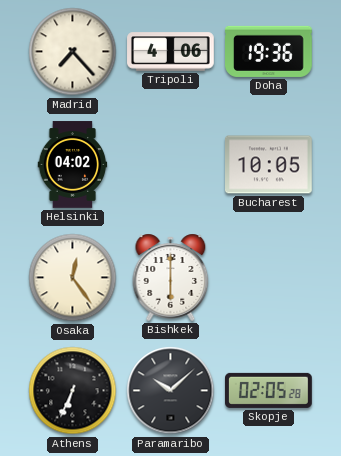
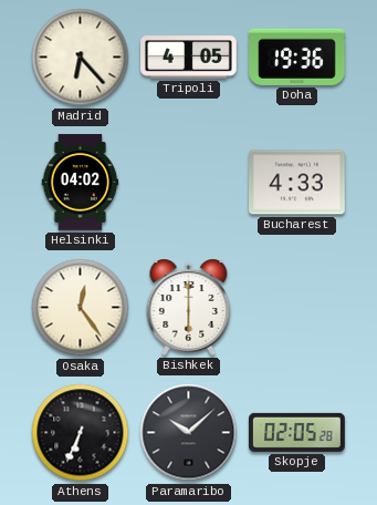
Madrid: 7:23 -> 6:23
Tripoli: 4:06 -> 4:05
Bucharest: 10:05 -> 4:33
